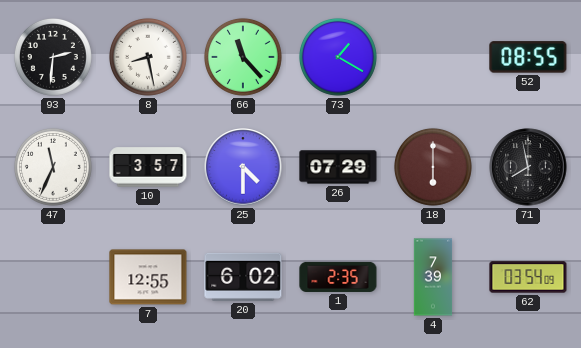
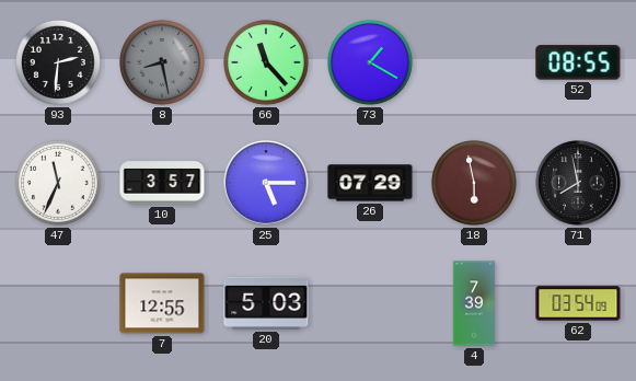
8 dial: white -> grey
25: 4:30 -> 5:15
18: 6:00 -> 5:58
20: 6:02 -> 5:03
1: 2:35 -> none
